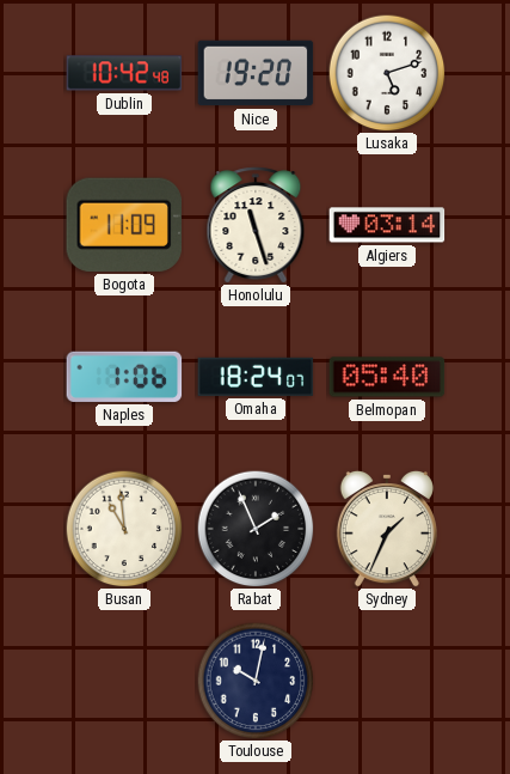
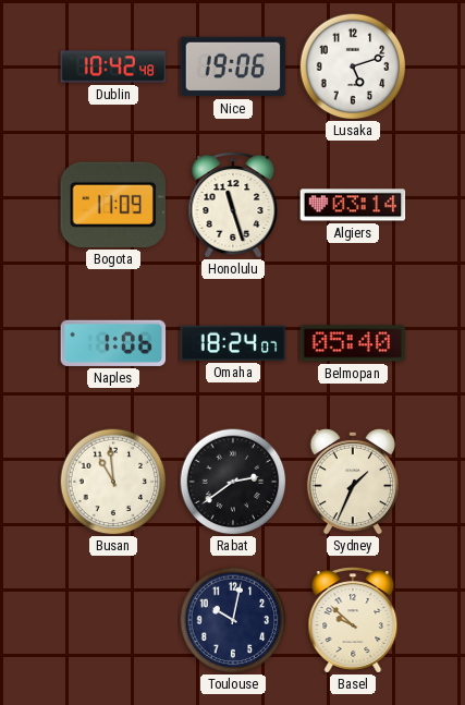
Nice: 19:20 -> 19:06
Rabat: 1:56 -> 2:39
Basel: none -> 9:52
